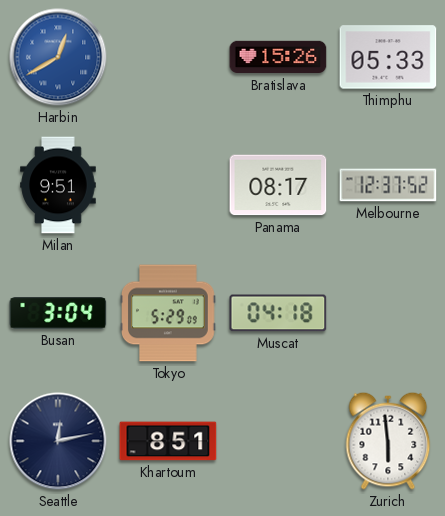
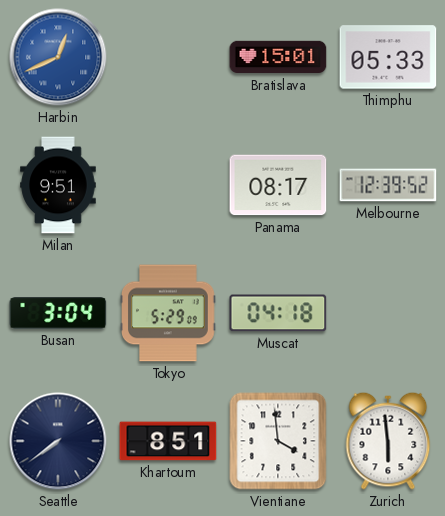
Harbin: 12:40 -> 12:41
Bratislava: 15:26 -> 15:01
Melbourne: 12:37 -> 12:39
Seattle: 12:13 -> 7:39
Vientiane: none -> 3:59
